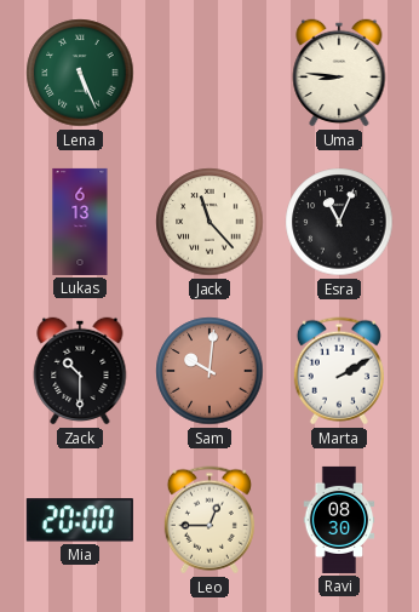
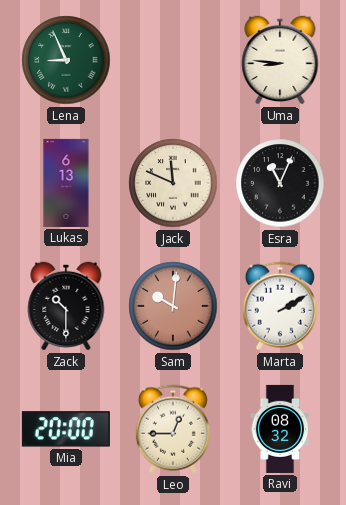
Lena: 5:26 -> 8:56
Jack: 11:23 -> 11:49
Ravi: 08:30 -> 08:32
